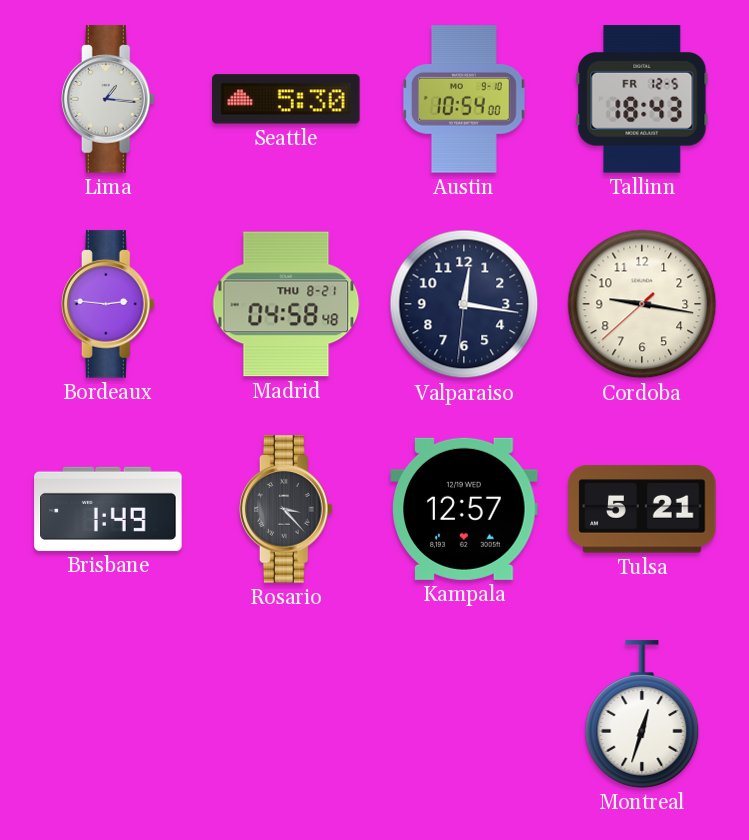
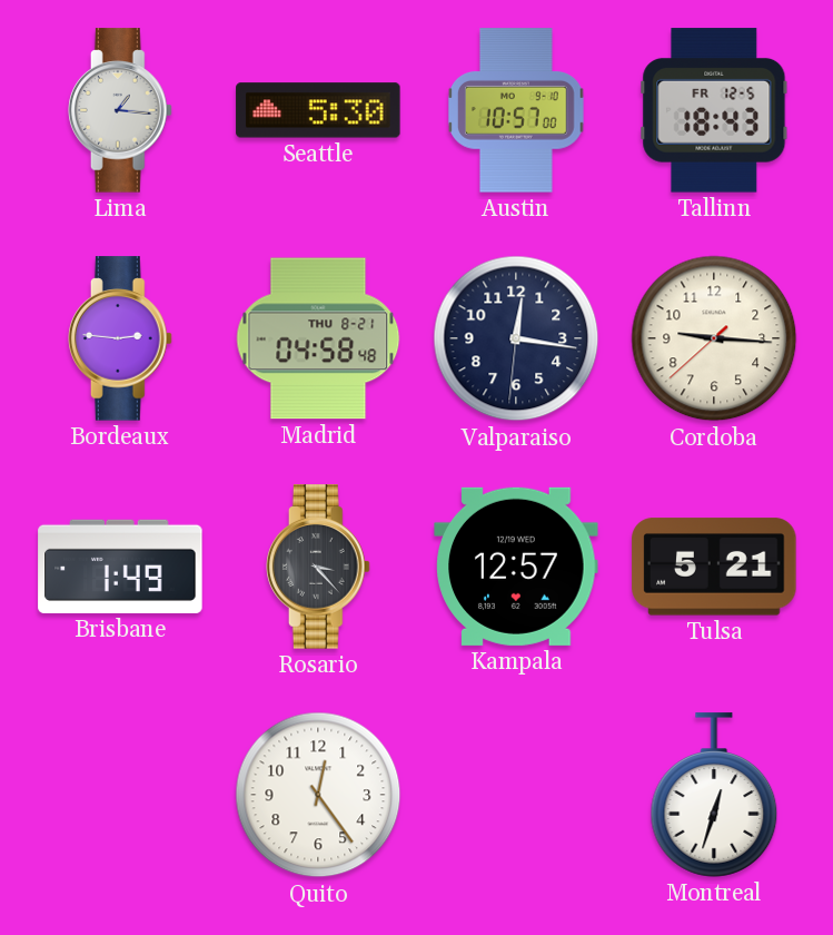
Austin: 10:54 -> 10:57
Cordoba: 9:16 -> 9:15
Quito: none -> 12:24
